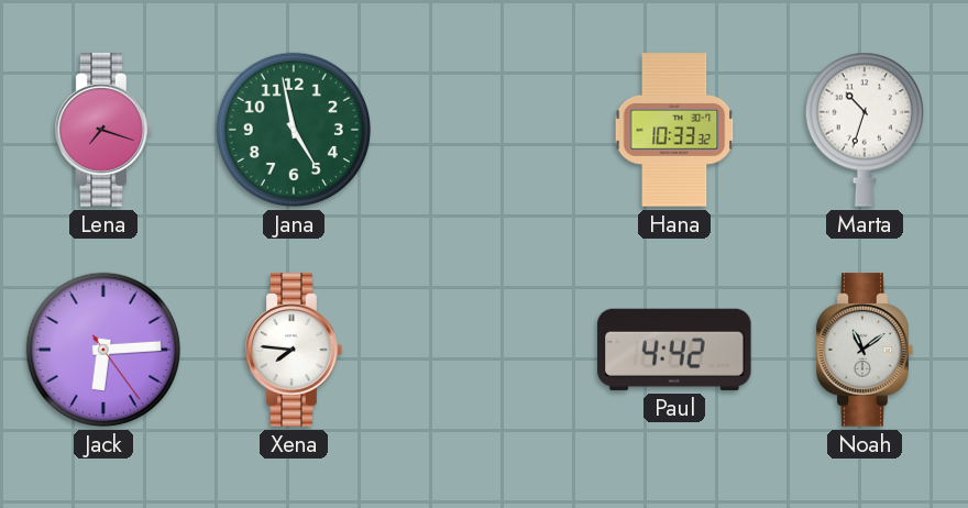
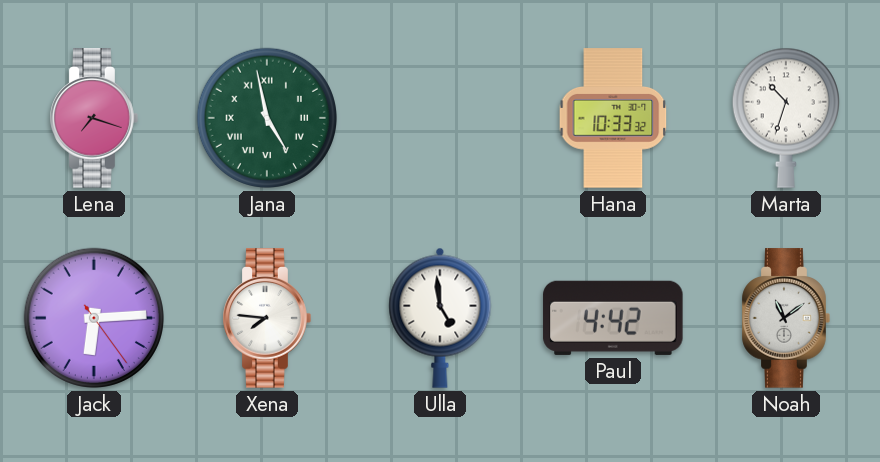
Jana numerals: Arabic -> Roman
Ulla: none -> 4:59
